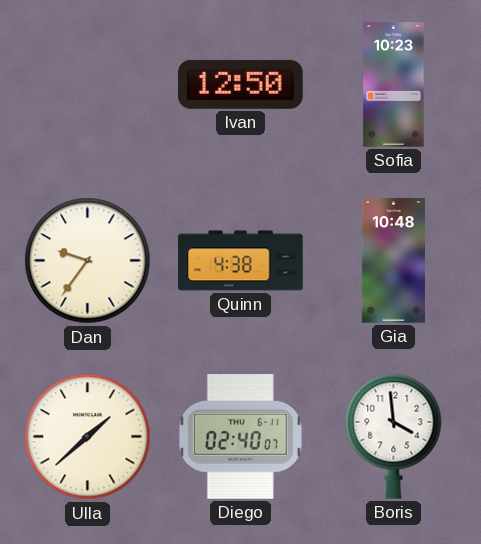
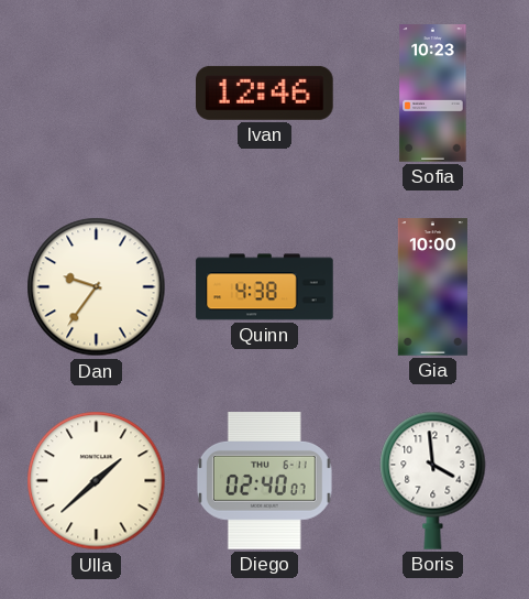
Ivan: 12:50 -> 12:46
Gia: 10:48 -> 10:00
